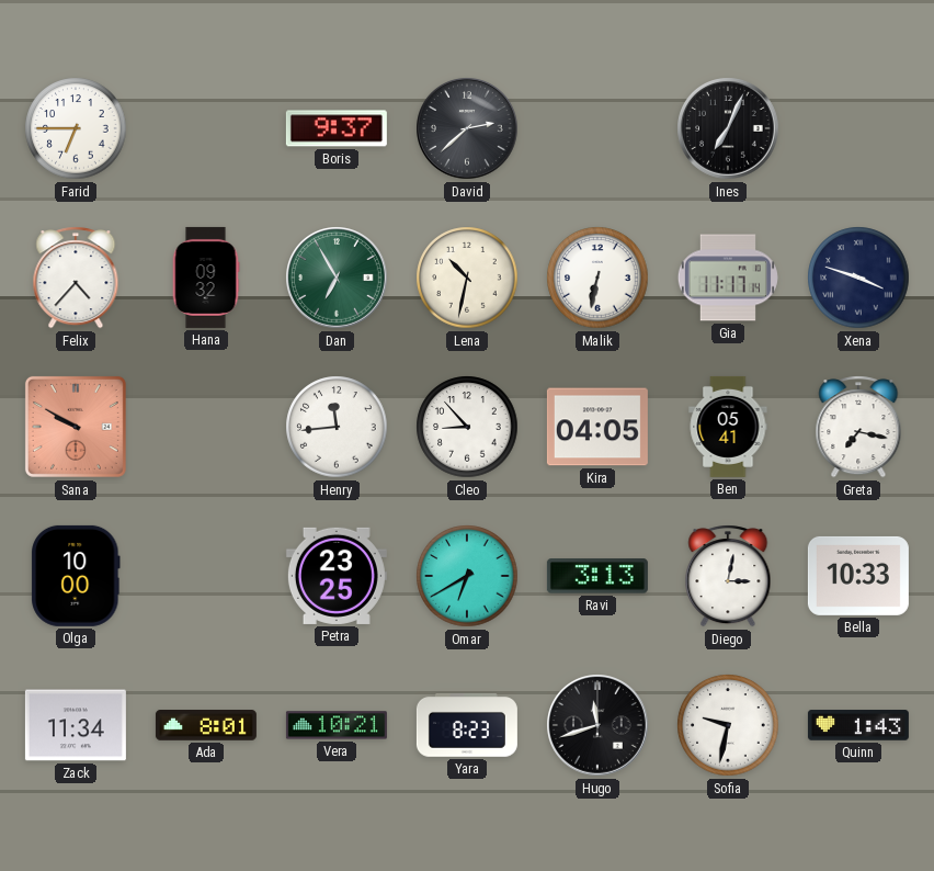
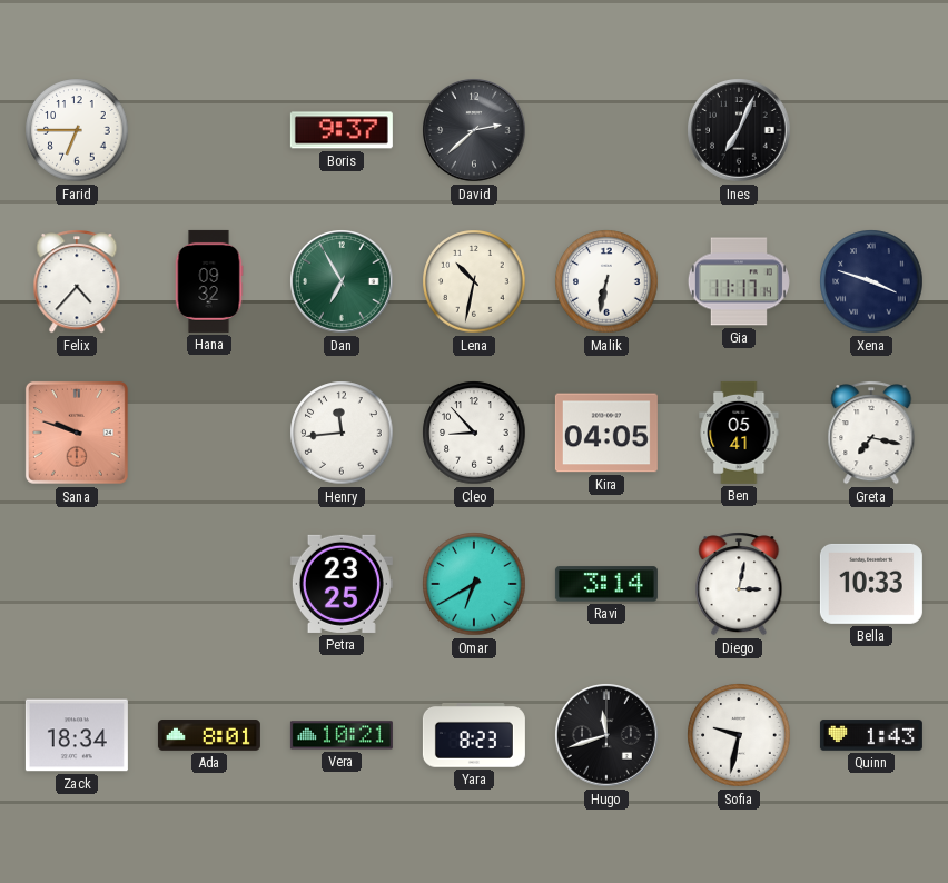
Sana: 9:50 -> 9:48
Olga: 10:00 -> none
Ravi: 3:13 -> 3:14
Zack: 11:34 -> 18:34
